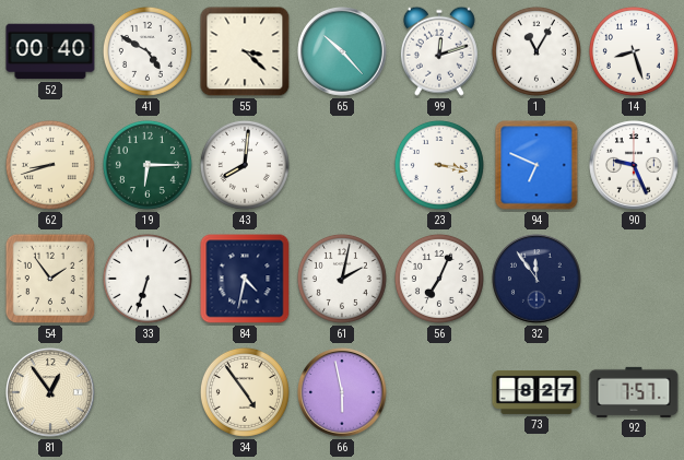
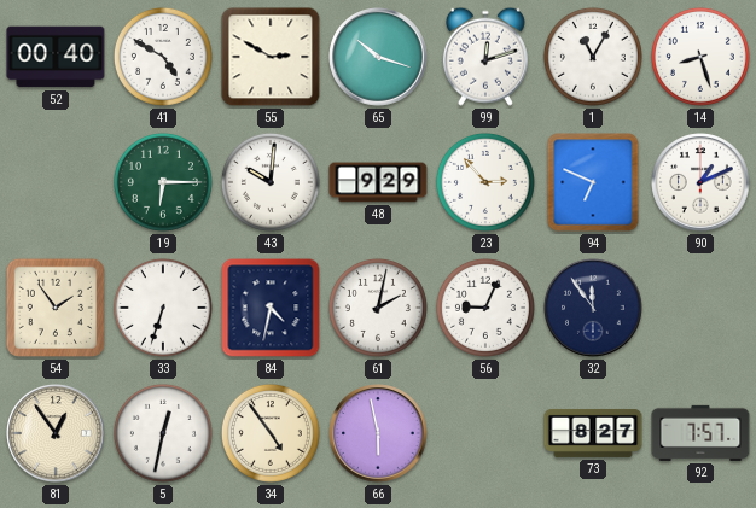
55: 3:22 -> 2:50
65: 10:23 -> 10:18
62: 8:42 -> none
43: 8:01 -> 10:01
48: none -> 9:29
23: 3:17 -> 2:53
90: 9:26 -> 1:11
56: 7:04 -> 9:04
5: none -> 12:32
